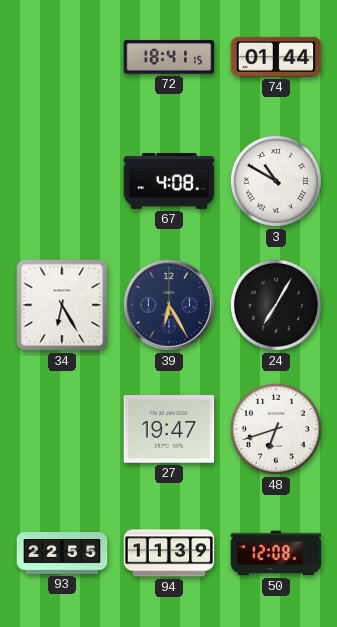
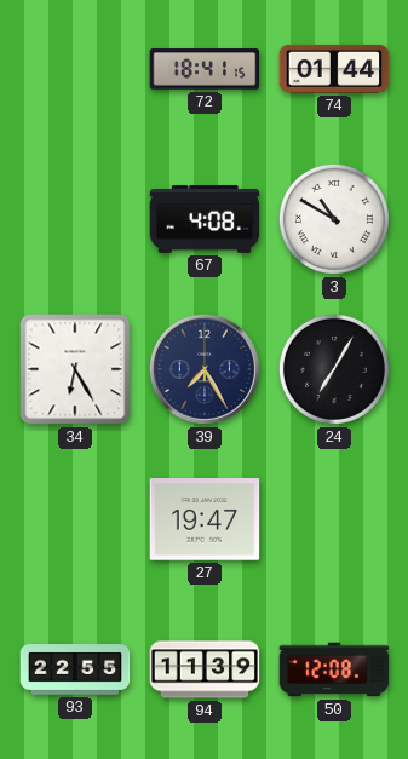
39: 6:25 -> 7:25
48: 6:42 -> none
